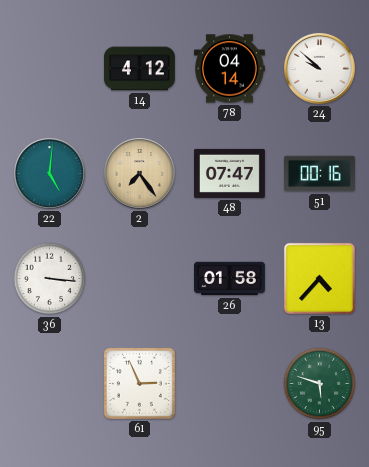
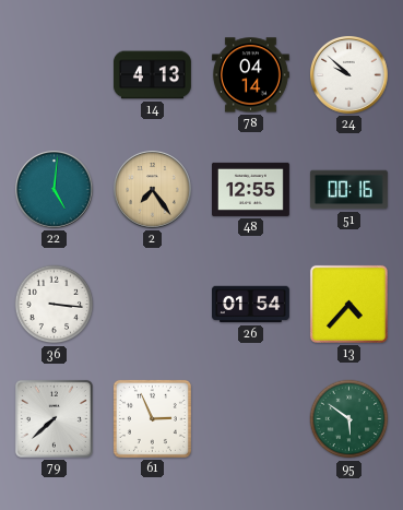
14: 4:12 -> 4:13
48: 07:47 -> 12:55
26: 01:58 -> 01:54
79: none -> 7:38
95: 5:48 -> 5:51
